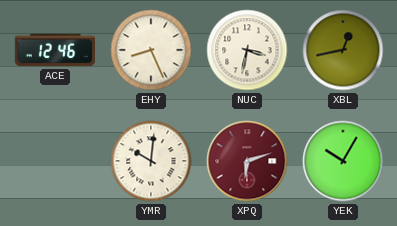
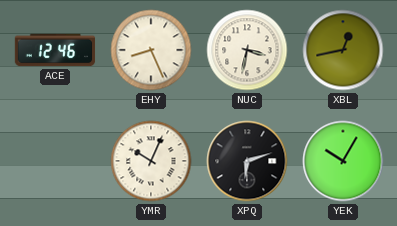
YMR: 10:01 -> 10:04
XPQ dial: burgundy -> black
